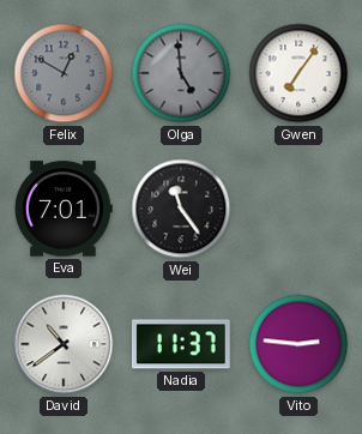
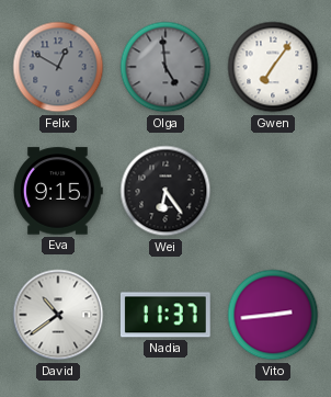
Eva: 7:01 -> 9:15
Wei: 11:24 -> 6:24
Vito: 2:46 -> 2:44
